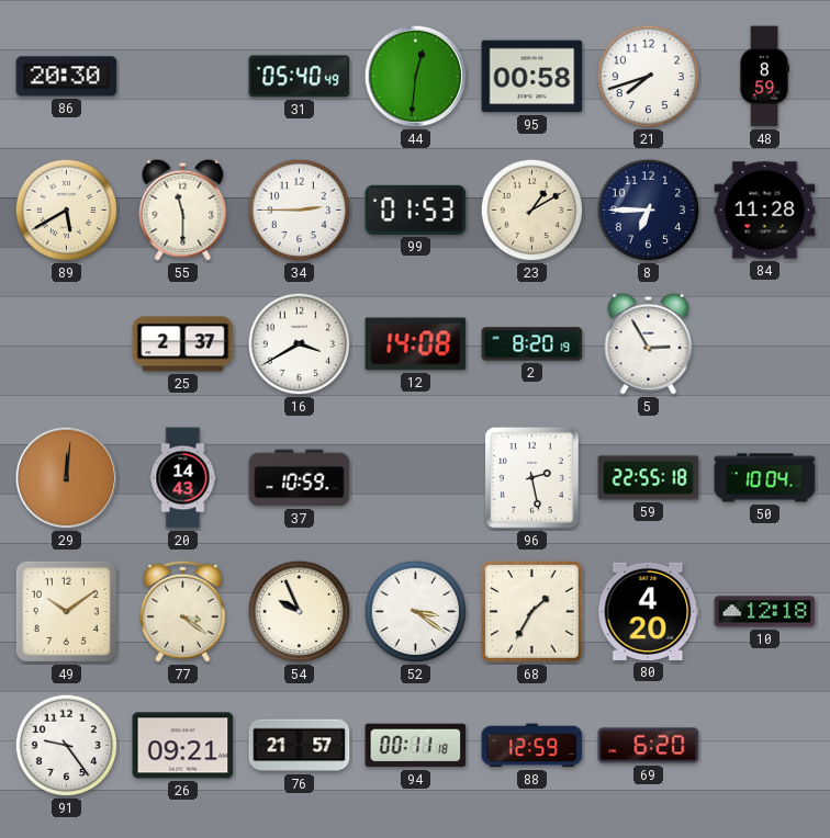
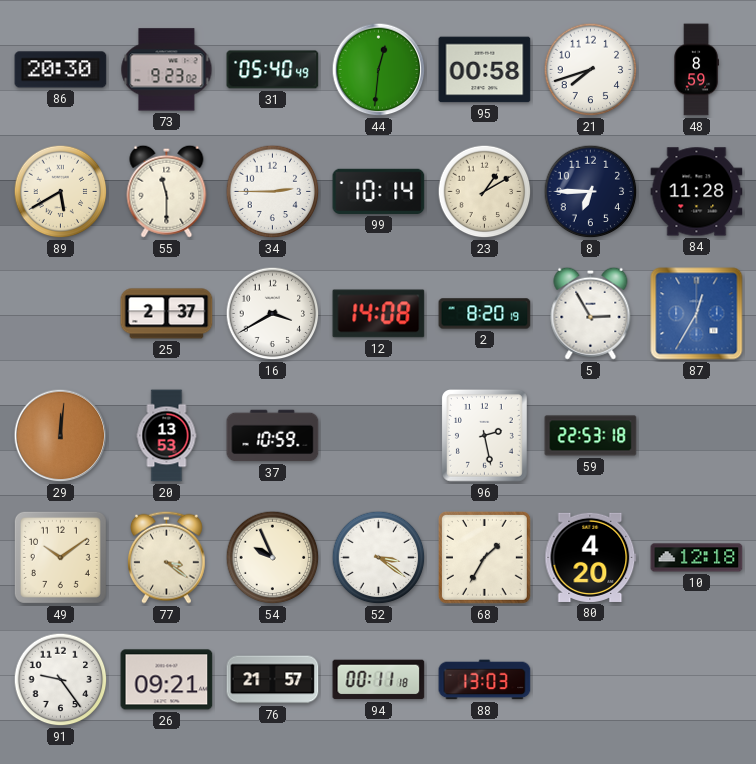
73: none -> 9:23
99: 01:53 -> 10:14
87: none -> 12:35
20: 14:43 -> 13:53
59: 22:55 -> 22:53
50: 10:04 -> none
88: 12:59 -> 13:03
69: 6:20 -> none
